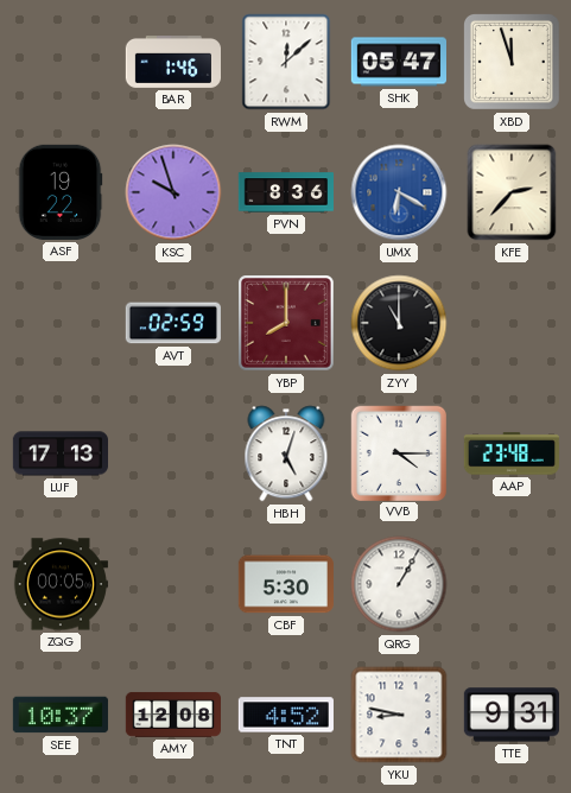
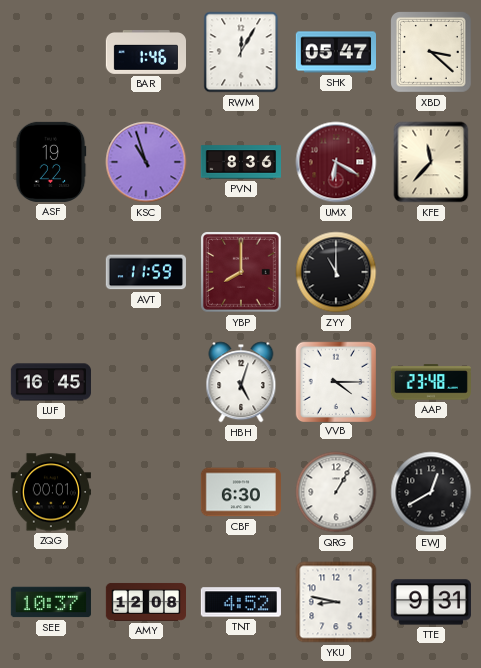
RWM: 12:08 -> 12:05
XBD: 11:57 -> 3:22
KSC: 9:57 -> 10:57
UMX dial: blue -> burgundy
KFE: 2:37 -> 11:37
AVT: 02:59 -> 11:59
LUF: 17:13 -> 16:45
ZQG: 00:05 -> 00:01
CBF: 5:30 -> 6:30
EWJ: none -> 12:40
